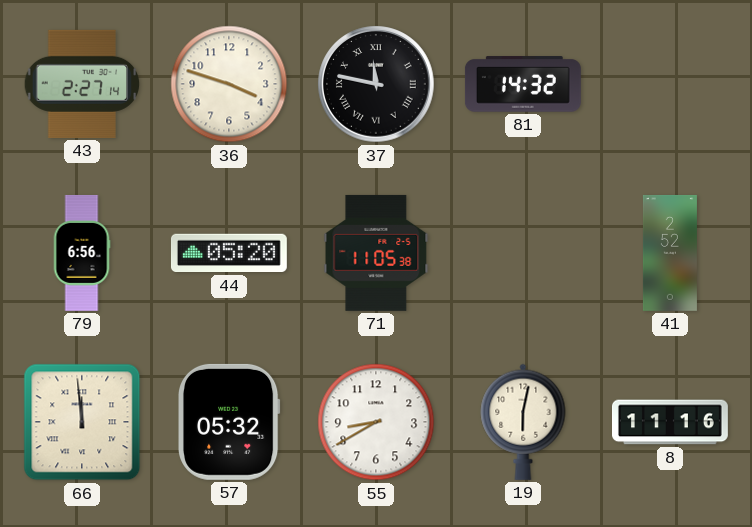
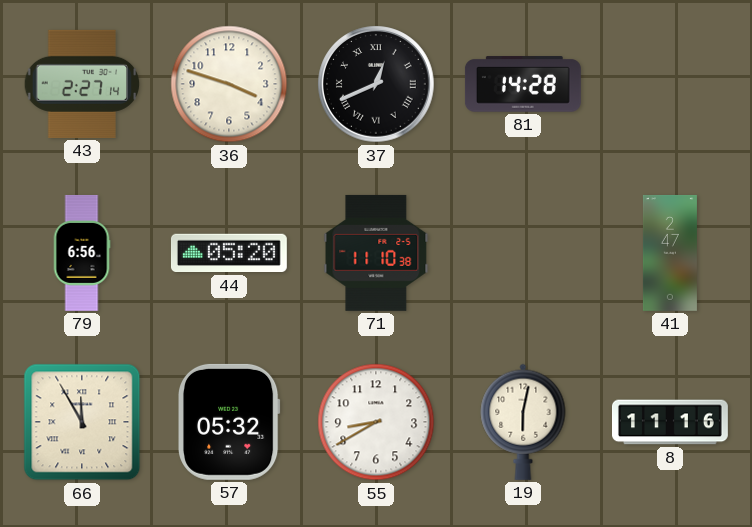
37: 11:47 -> 12:41
81: 14:32 -> 14:28
71: 11:05 -> 11:10
41: 2:52 -> 2:47
66: 11:59 -> 11:55
